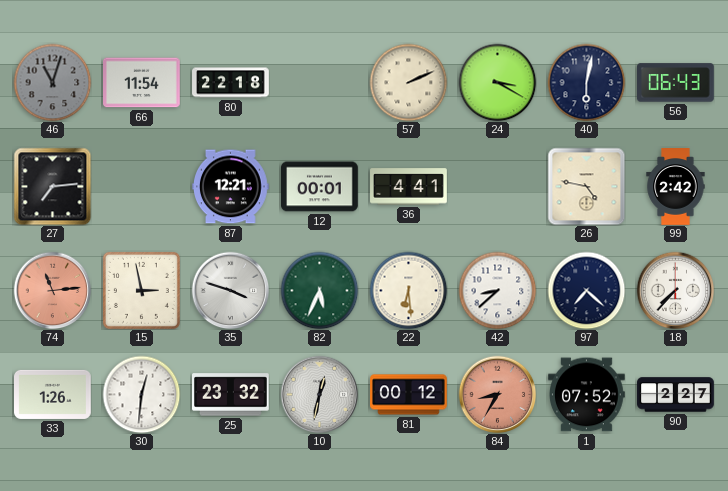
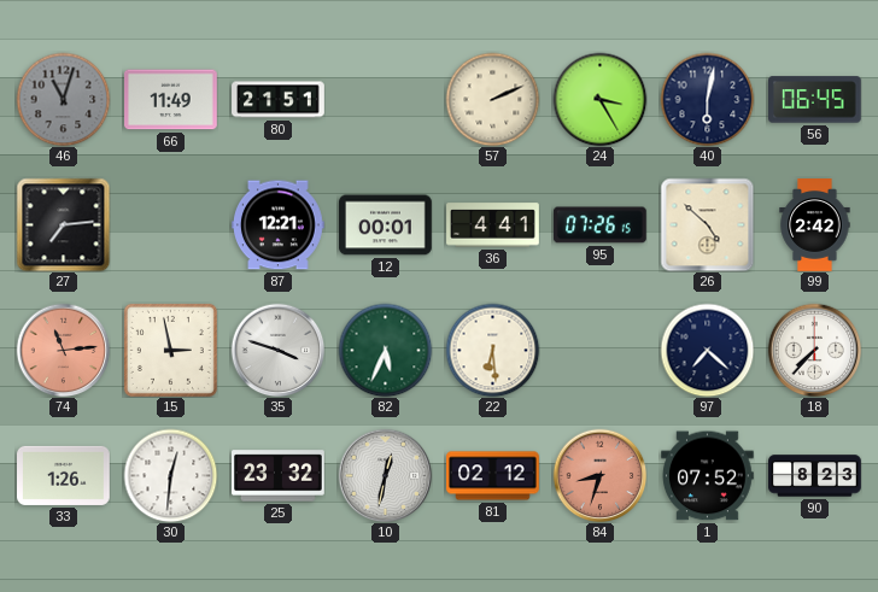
66: 11:54 -> 11:49
80: 22:18 -> 21:51
24: 3:20 -> 3:25
56: 06:43 -> 06:45
95: none -> 07:26
26: 4:47 -> 4:52
42: 8:38 -> none
81: 00:12 -> 02:12
84: 8:35 -> 8:33
90: 2:27 -> 8:23
